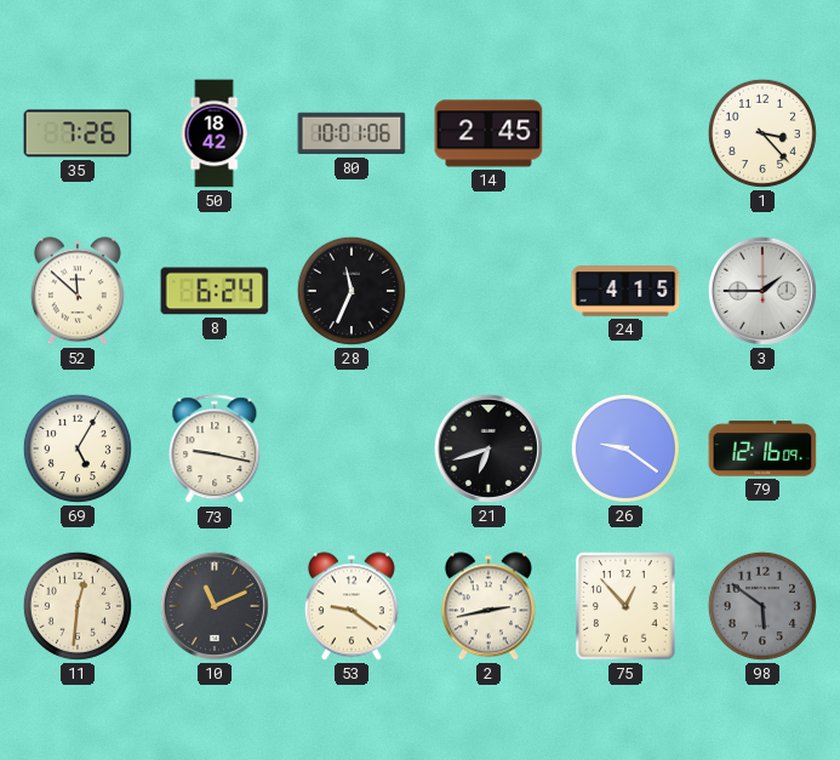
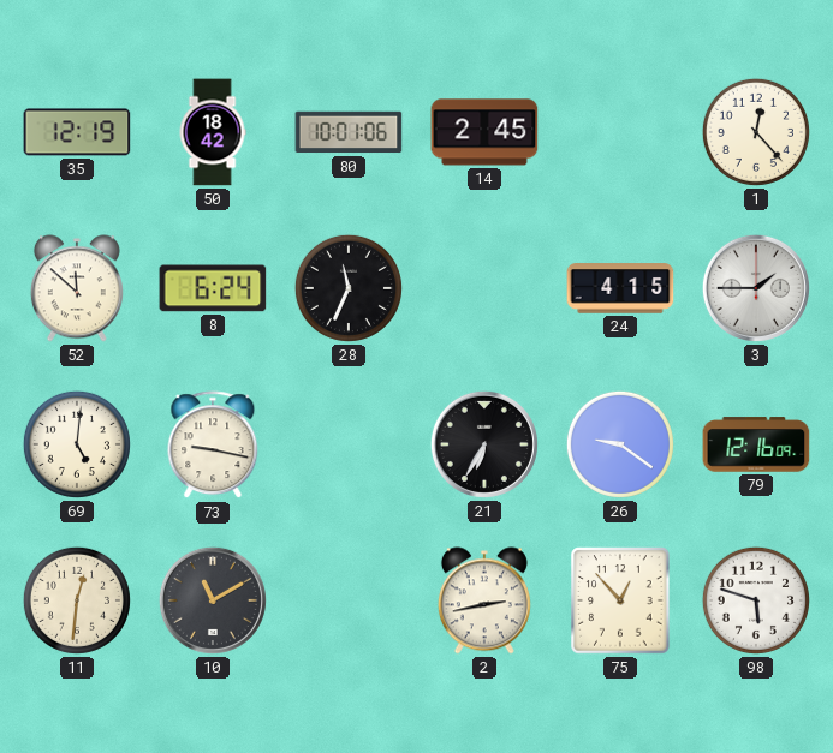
35: 7:26 -> 12:19
1: 3:23 -> 12:23
69: 5:05 -> 5:01
21: 6:42 -> 6:35
10: 11:11 -> 11:10
53: 9:21 -> none
98: 5:51 -> 5:48
98 dial: grey -> white
